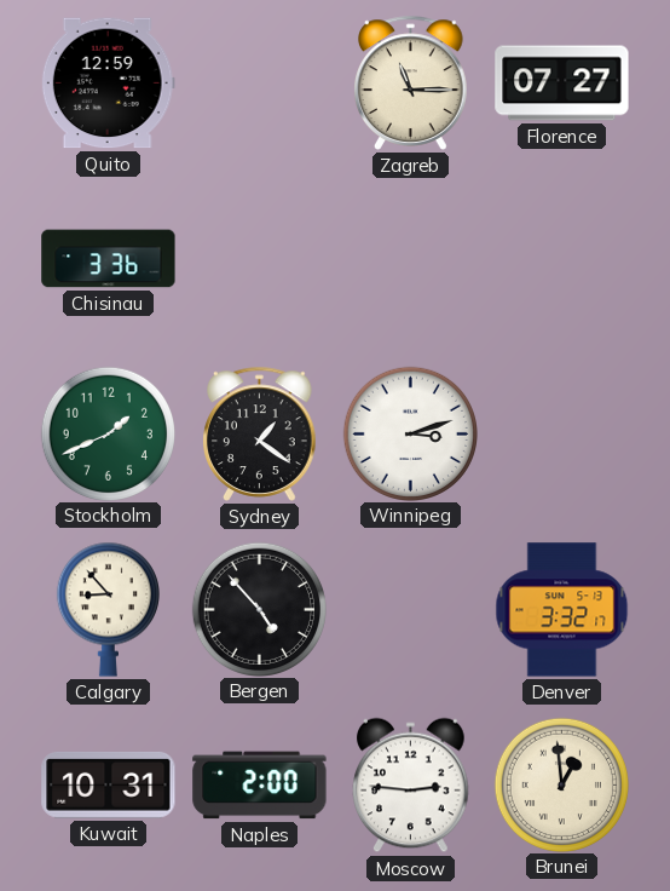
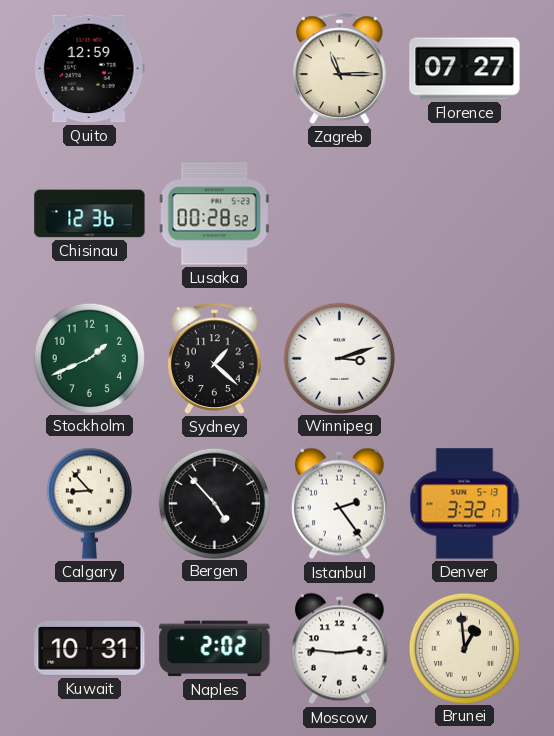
Chisinau: 3:36 -> 12:36
Lusaka: none -> 00:28
Sydney: 1:21 -> 1:22
Istanbul: none -> 2:24
Naples: 2:00 -> 2:02
